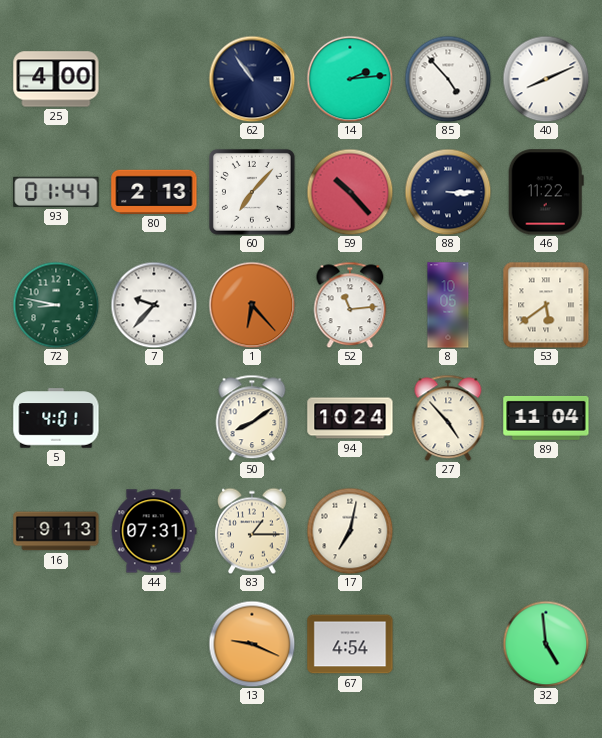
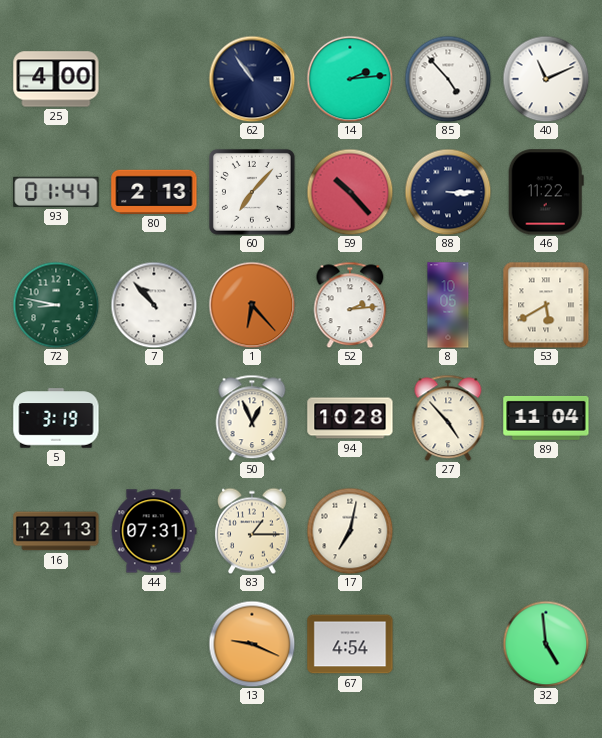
40: 8:11 -> 11:11
7: 9:37 -> 10:53
52: 11:14 -> 2:14
53: 5:39 -> 5:40
5: 4:01 -> 3:19
50: 8:09 -> 12:56
94: 10:24 -> 10:28
16: 9:13 -> 12:13
